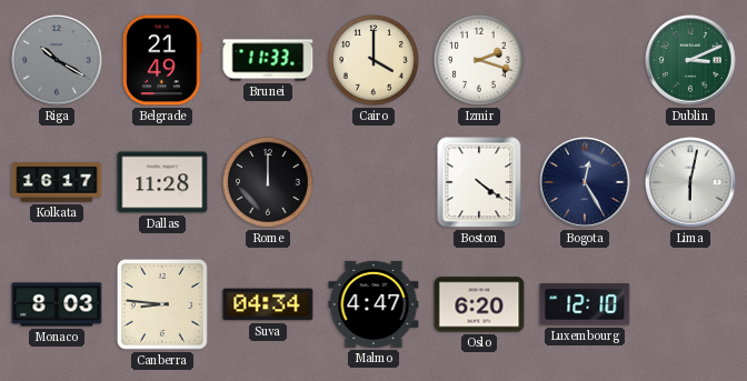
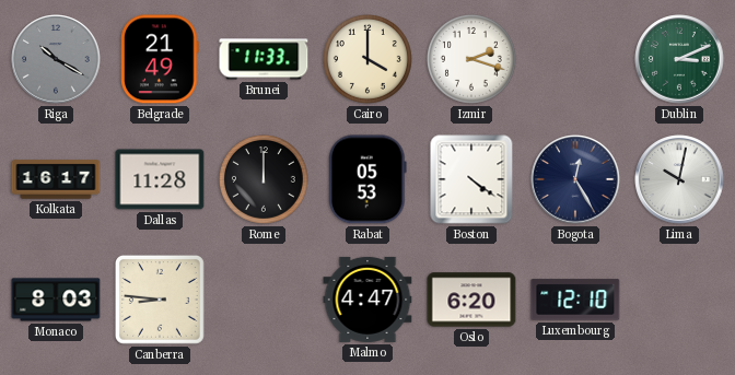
Rabat: none -> 05:53
Lima: 6:02 -> 10:02
Suva: 04:34 -> none
